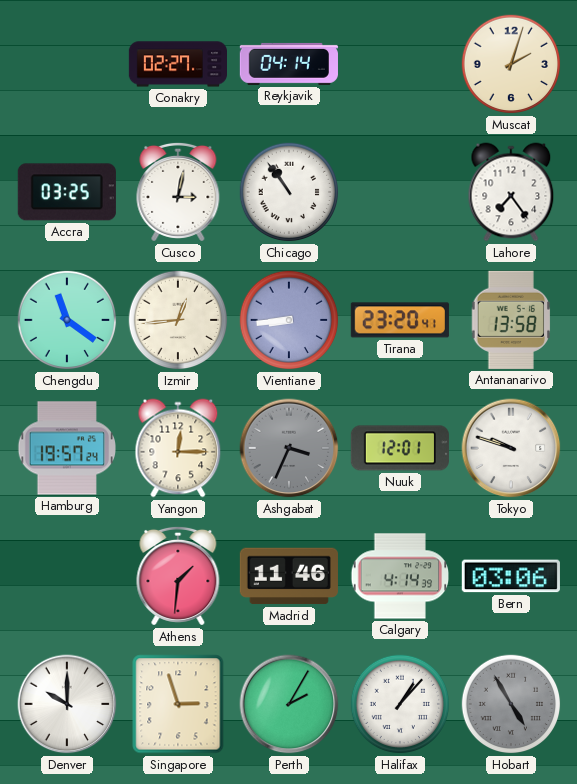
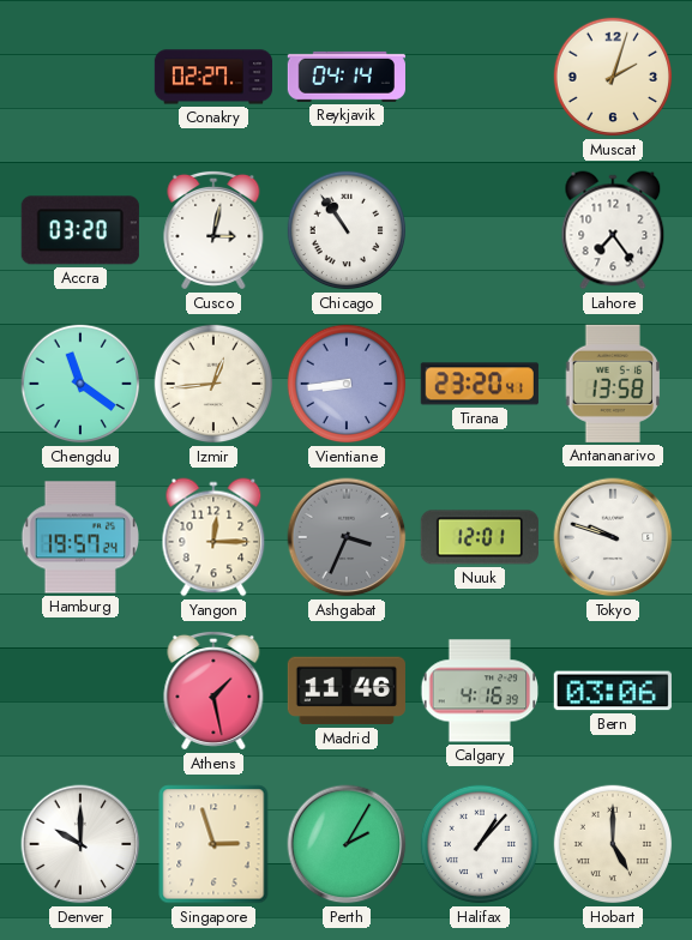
Accra: 03:25 -> 03:20
Athens: 1:31 -> 1:28
Calgary: 4:14 -> 4:16
Hobart: 4:55 -> 5:00
Hobart dial: grey -> cream
